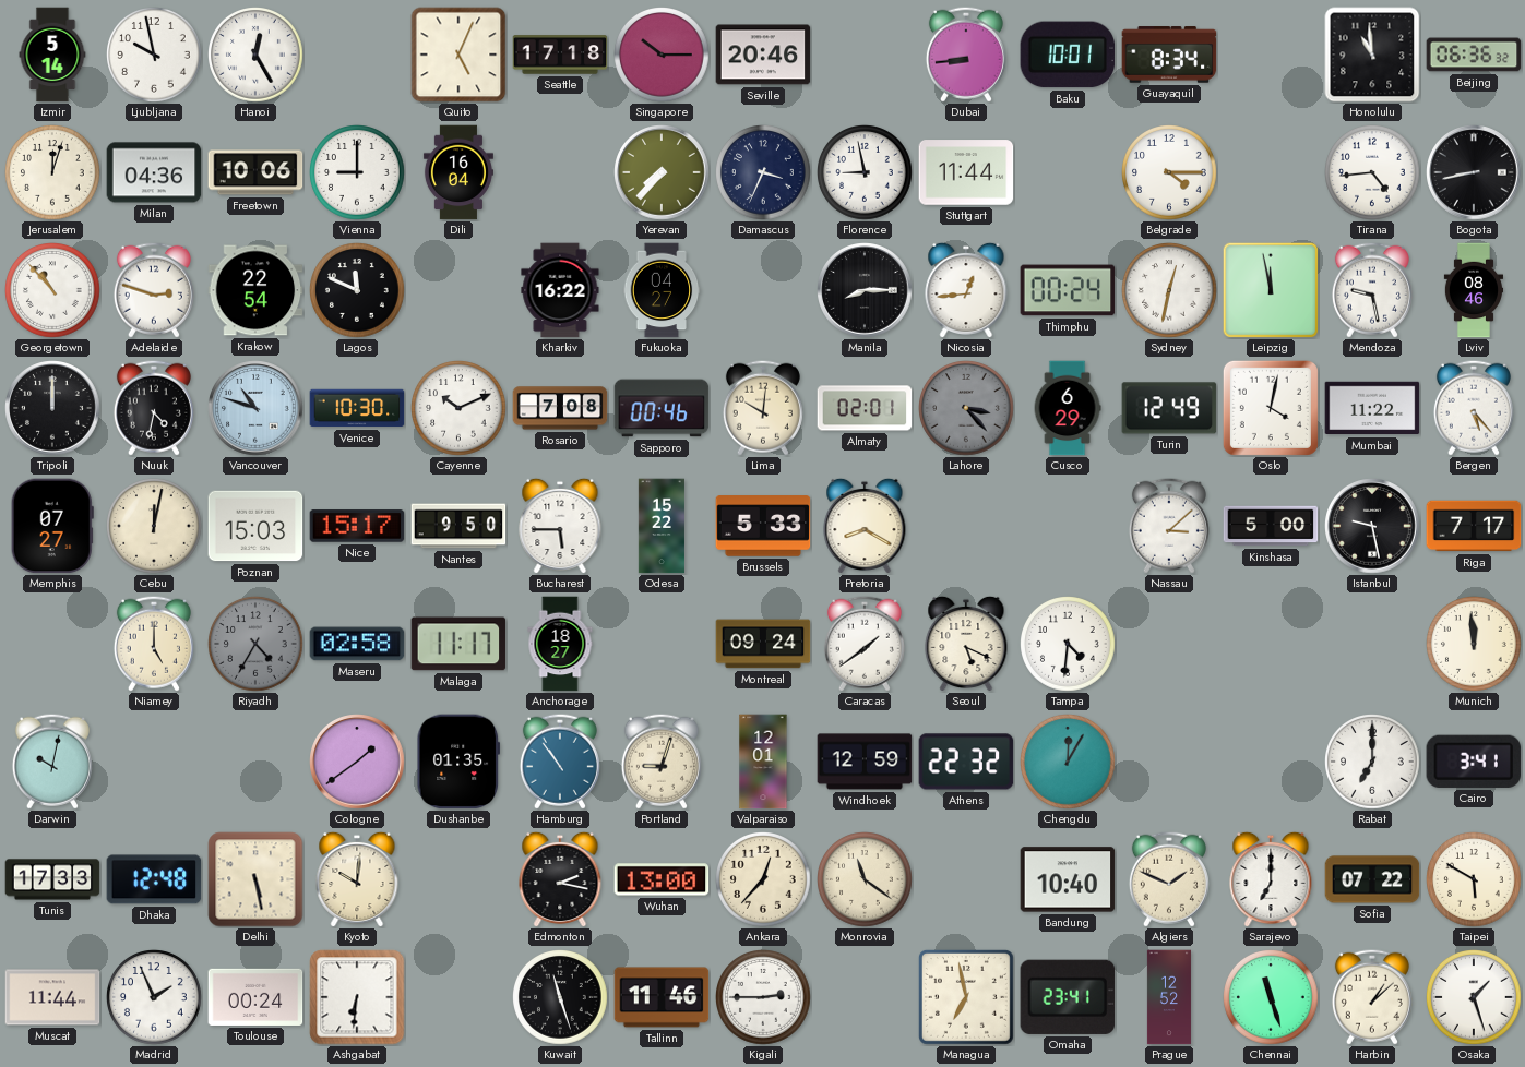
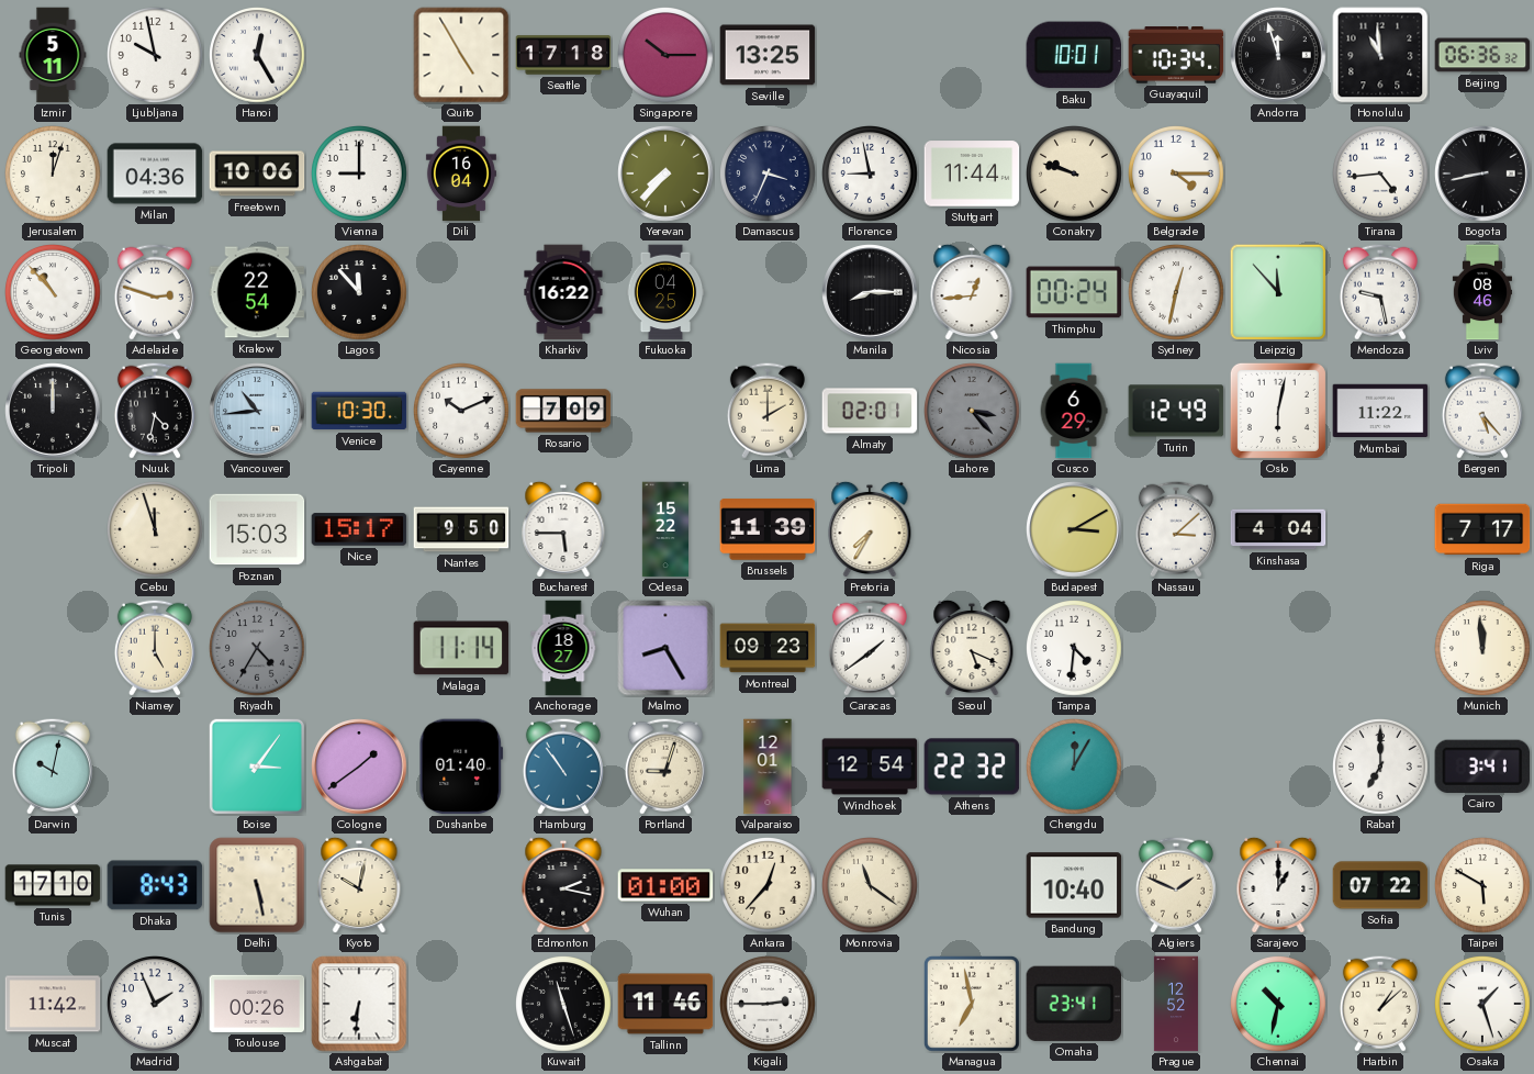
Izmir: 5:14 -> 5:11
Quito: 5:04 -> 4:55
Seville: 20:46 -> 13:25
Dubai: 8:44 -> none
Guayaquil: 8:34 -> 10:34
Andorra: none -> 11:57
Conakry: none -> 9:48
Lagos: 11:49 -> 11:53
Fukuoka: 04:27 -> 04:25
Leipzig: 11:58 -> 11:53
Vancouver: 10:48 -> 10:44
Rosario: 7:08 -> 7:09
Sapporo: 00:46 -> none
Lima: 10:01 -> 2:00
Oslo: 4:02 -> 6:02
Memphis: 07:27 -> none
Cebu: 12:02 -> 11:57
Brussels: 5:33 -> 11:39
Pretoria: 8:20 -> 7:35
Budapest: none -> 3:10
Kinshasa: 5:00 -> 4:04
Istanbul: 9:28 -> none
Maseru: 02:58 -> none
Malaga: 11:17 -> 11:14
Malmo: none -> 8:25
Montreal: 09:24 -> 09:23
Boise: none -> 3:06
Dushanbe: 01:35 -> 01:40
Windhoek: 12:59 -> 12:54
Tunis: 17:33 -> 17:10
Dhaka: 12:48 -> 8:43
Kyoto: 10:01 -> 10:02
Wuhan: 13:00 -> 01:00
Sarajevo: 7:00 -> 1:00
Muscat: 11:44 -> 11:42
Toulouse: 00:24 -> 00:26
Chennai: 11:27 -> 10:32
